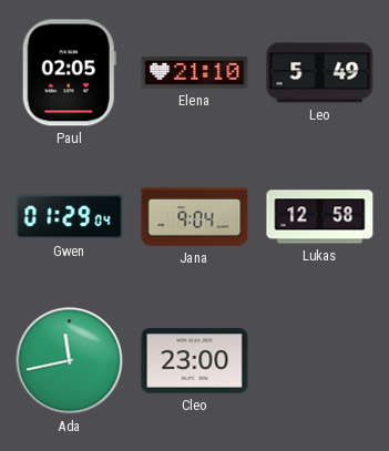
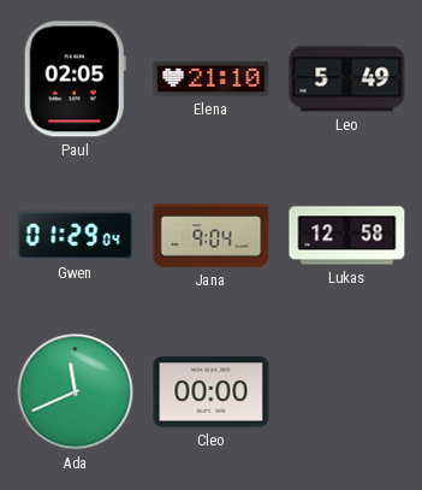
Ada: 11:43 -> 11:41
Cleo: 23:00 -> 00:00
